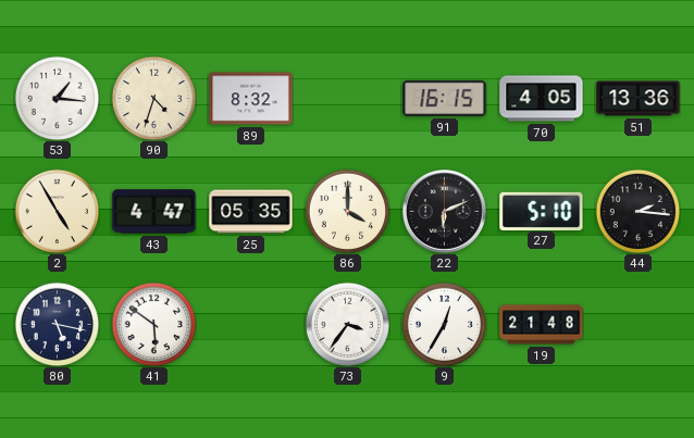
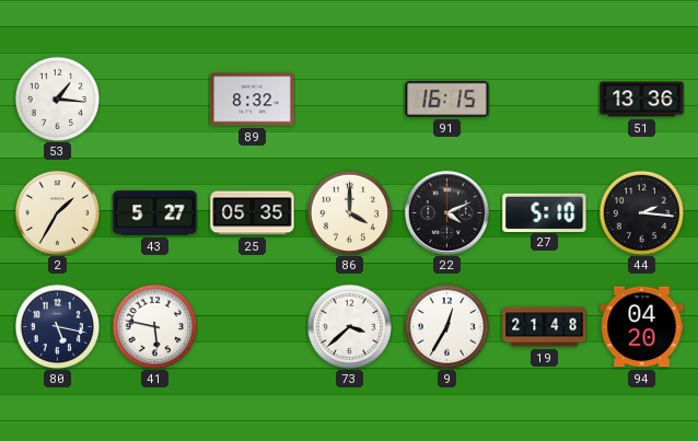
90: 4:33 -> none
70: 4:05 -> none
2: 4:55 -> 1:35
43: 4:47 -> 5:27
22: 6:11 -> 4:11
41: 5:51 -> 5:47
73: 3:36 -> 3:38
94: none -> 04:20
